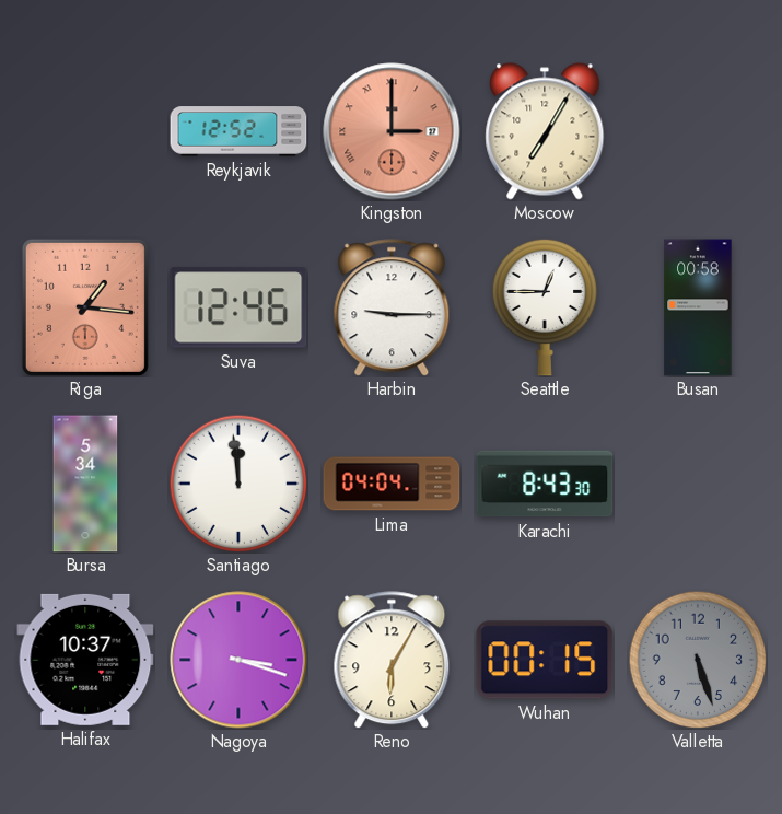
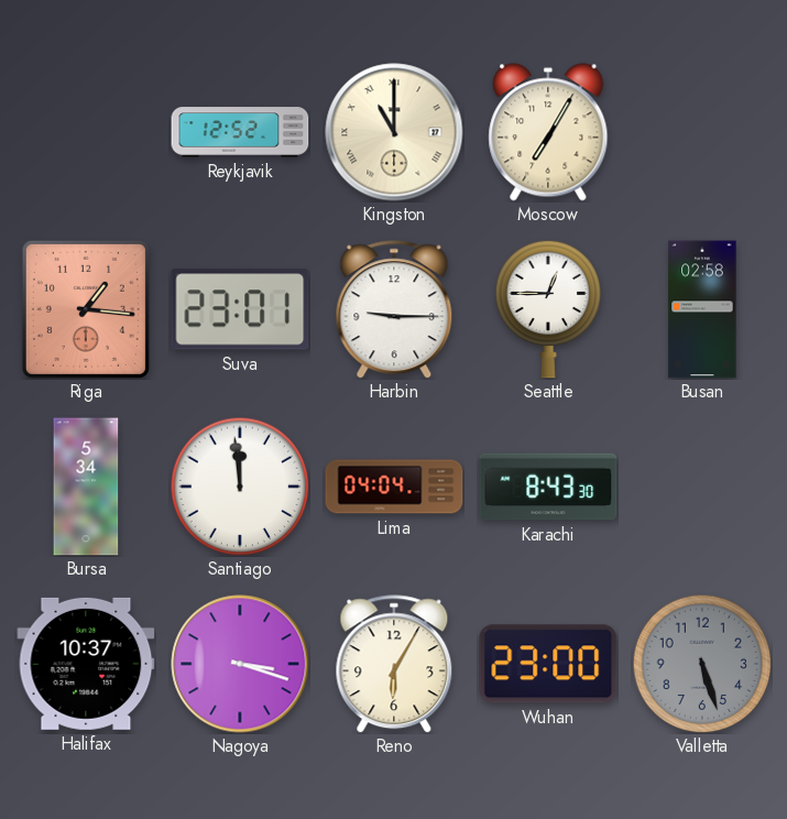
Kingston: 3:00 -> 11:00
Kingston dial: salmon -> cream
Suva: 12:46 -> 23:01
Busan: 00:58 -> 02:58
Wuhan: 00:15 -> 23:00
